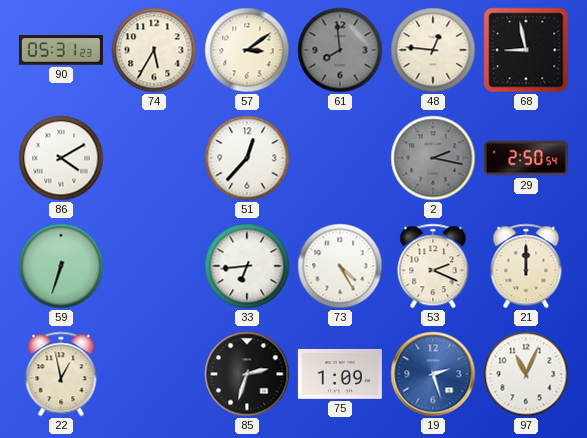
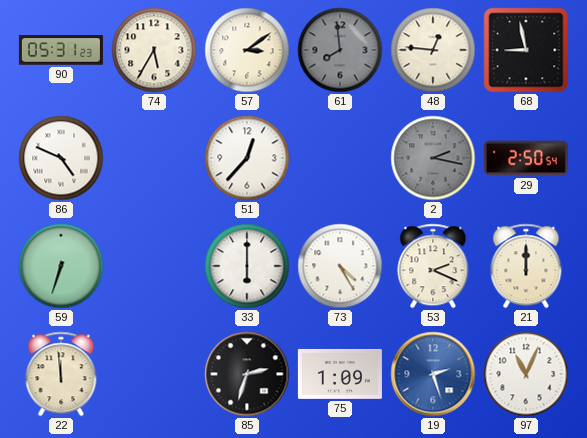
86: 4:10 -> 4:49
33: 6:44 -> 6:00
22: 12:58 -> 11:59
